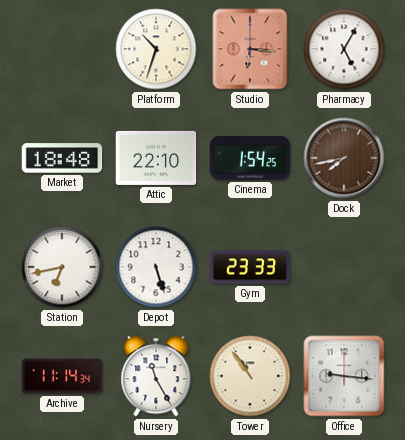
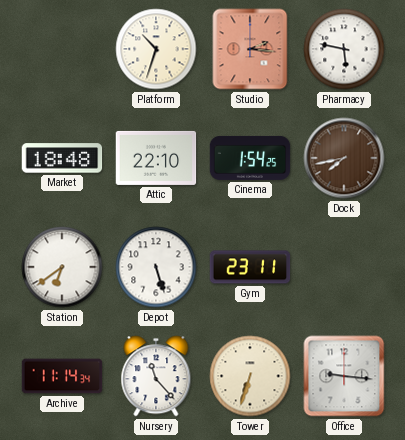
Studio: 6:16 -> 2:16
Pharmacy: 5:05 -> 5:47
Station: 6:43 -> 6:39
Gym: 23:33 -> 23:11
Nursery: 11:25 -> 11:23
Tower: 10:54 -> 6:33
